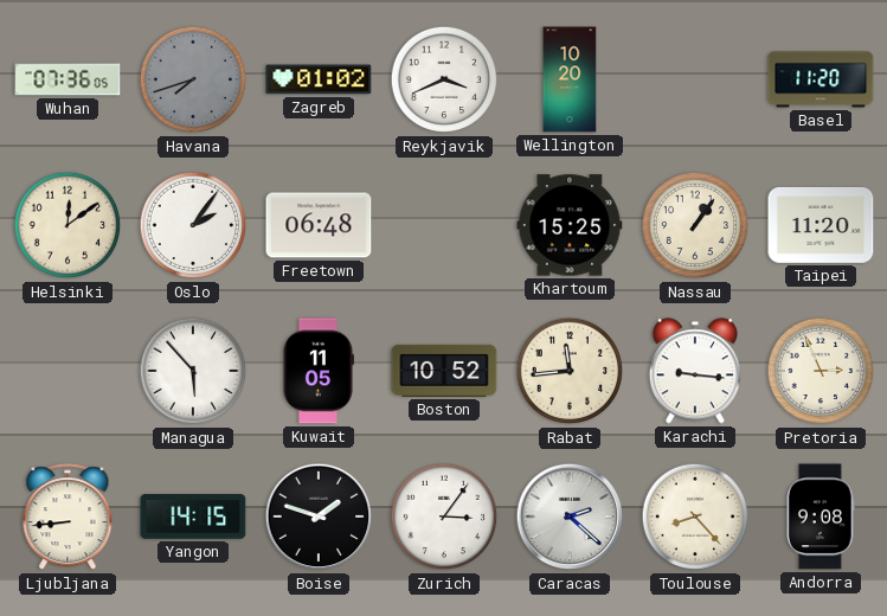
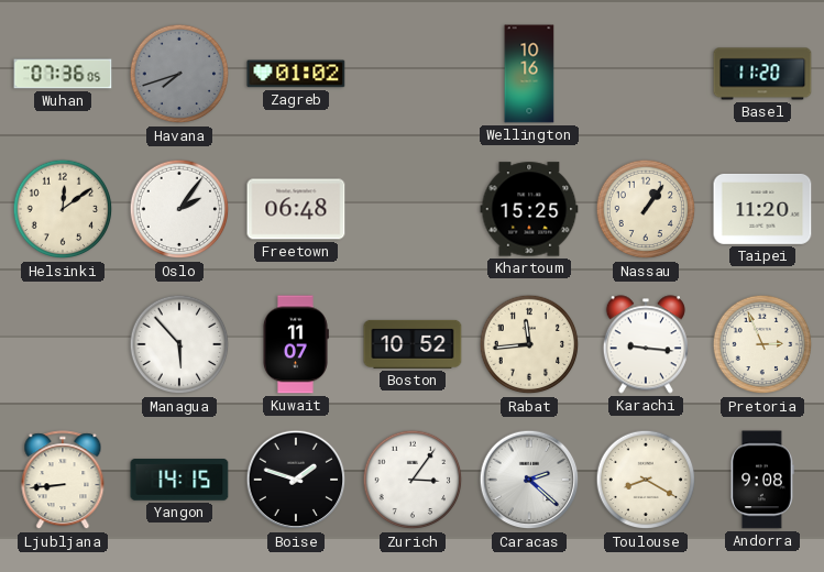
Reykjavik: 3:41 -> none
Wellington: 10:20 -> 10:16
Kuwait: 11:05 -> 11:07
Toulouse: 8:23 -> 8:20
